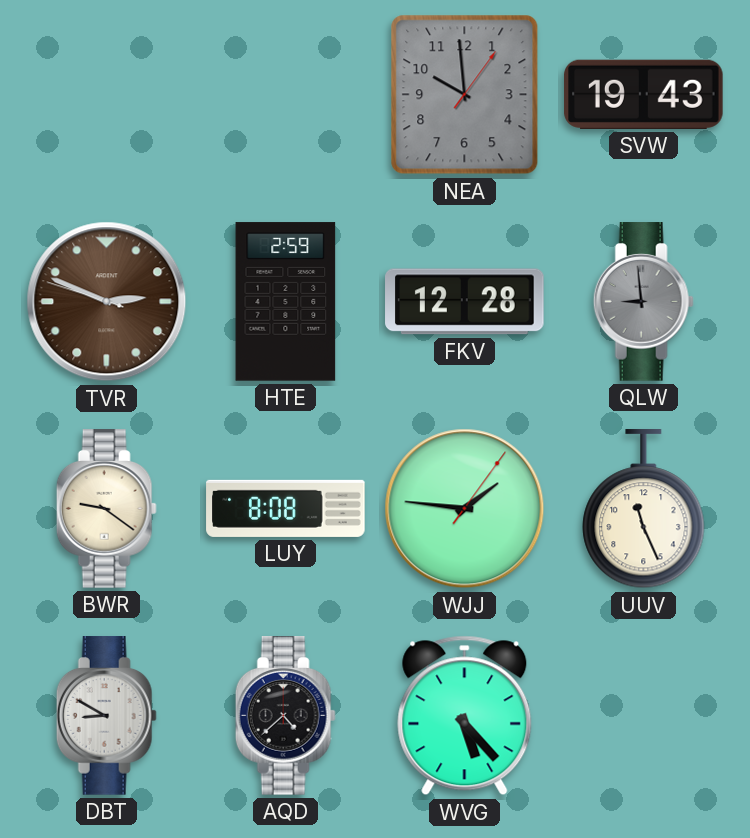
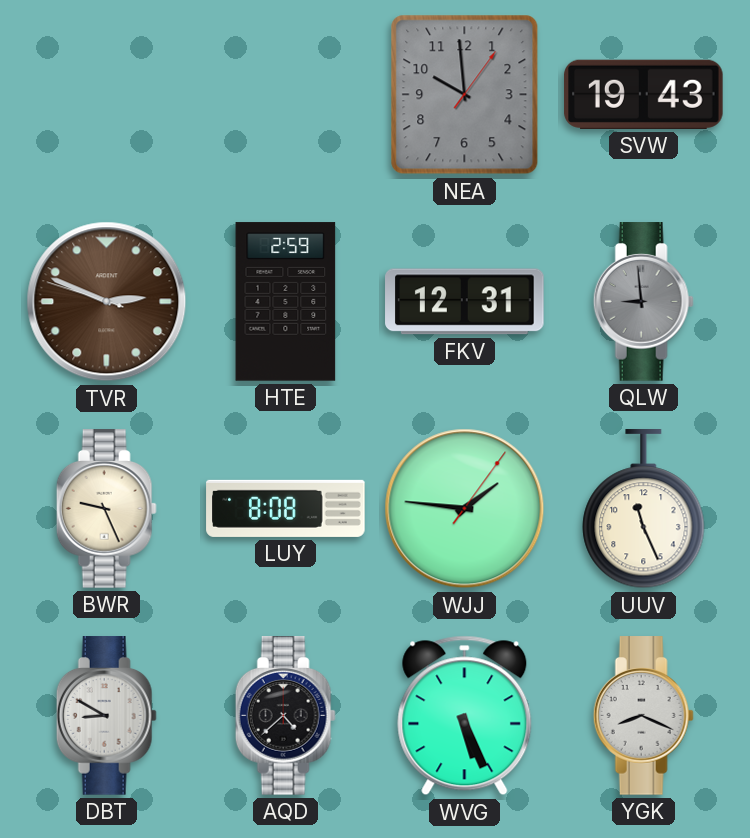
FKV: 12:28 -> 12:31
BWR: 9:21 -> 9:26
WVG: 5:23 -> 5:26
YGK: none -> 8:19
